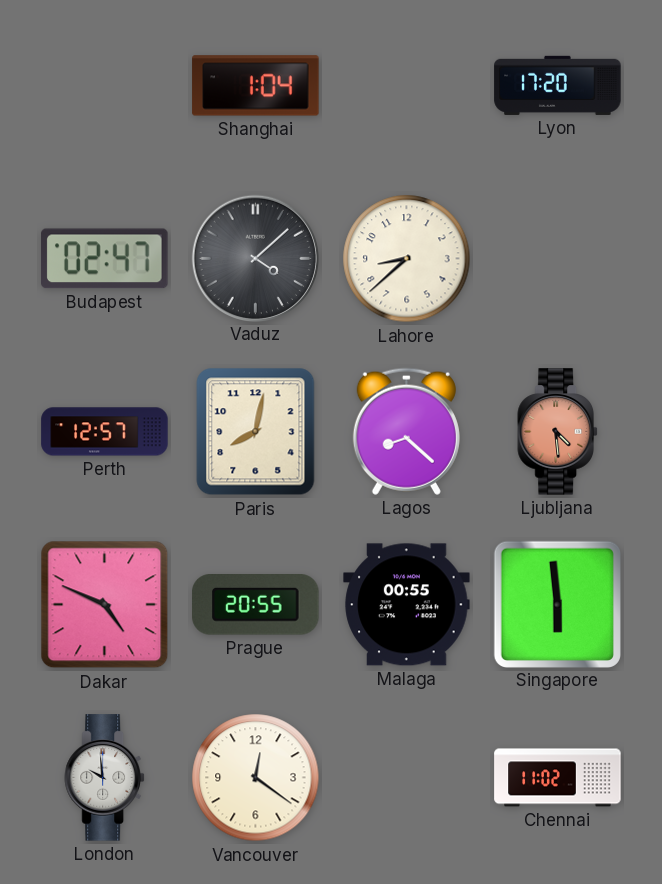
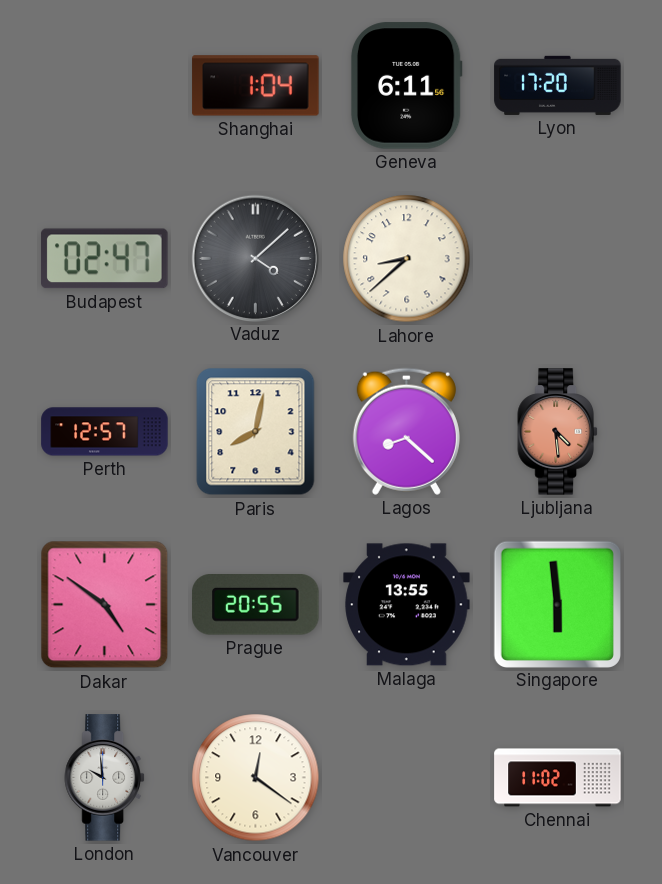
Geneva: none -> 6:11
Dakar: 4:49 -> 4:51
Malaga: 00:55 -> 13:55
